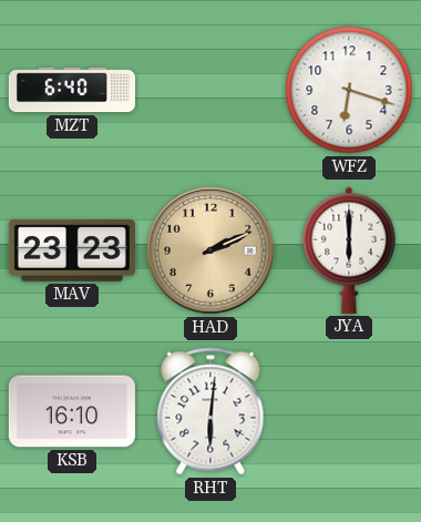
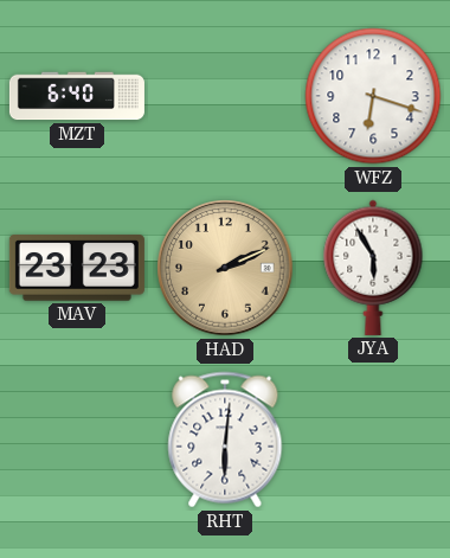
JYA: 6:00 -> 5:55
KSB: 16:10 -> none
